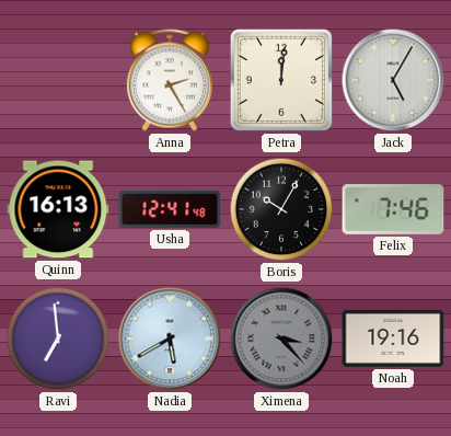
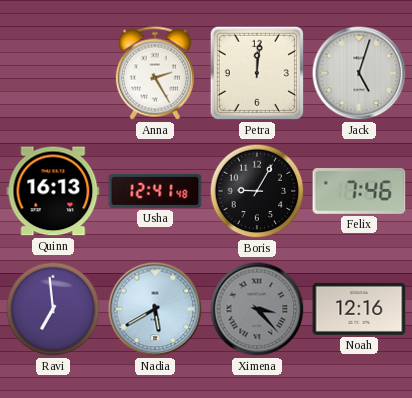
Jack: 5:05 -> 5:03
Boris: 10:05 -> 9:05
Noah: 19:16 -> 12:16
